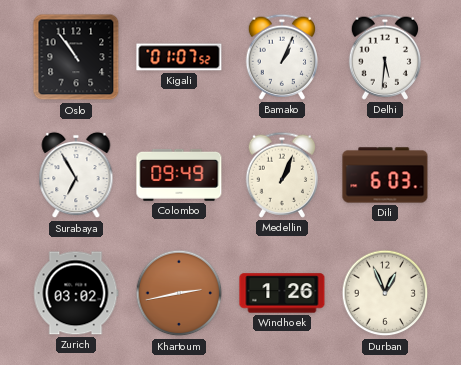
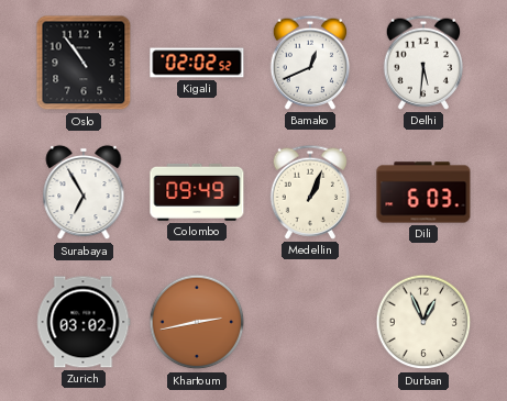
Kigali: 01:07 -> 02:02
Bamako: 1:04 -> 12:41
Windhoek: 1:26 -> none
